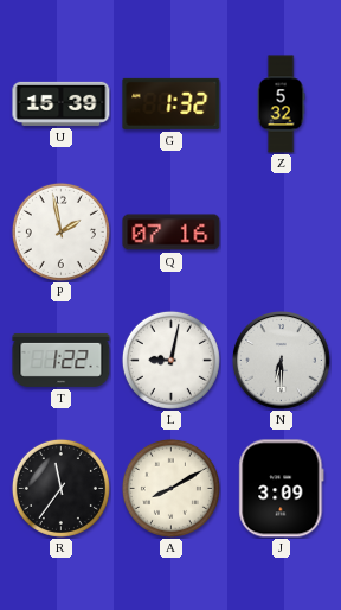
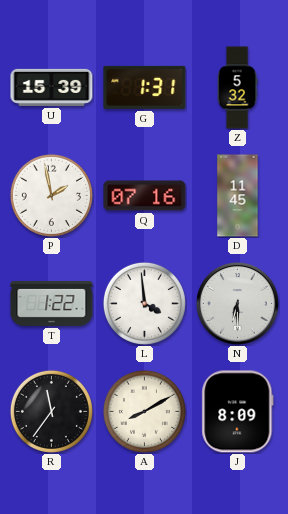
G: 1:32 -> 1:31
D: none -> 11:45
L: 9:02 -> 3:59
J: 3:09 -> 8:09
